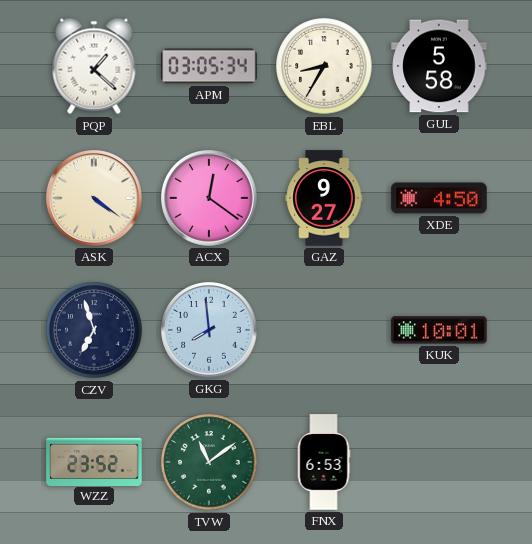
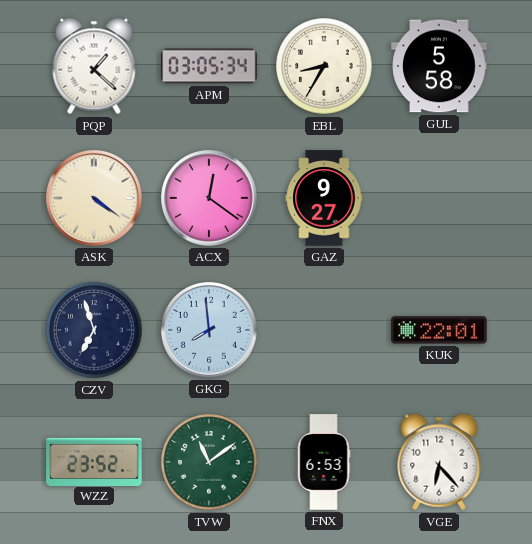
XDE: 4:50 -> none
KUK: 10:01 -> 22:01
VGE: none -> 6:23
